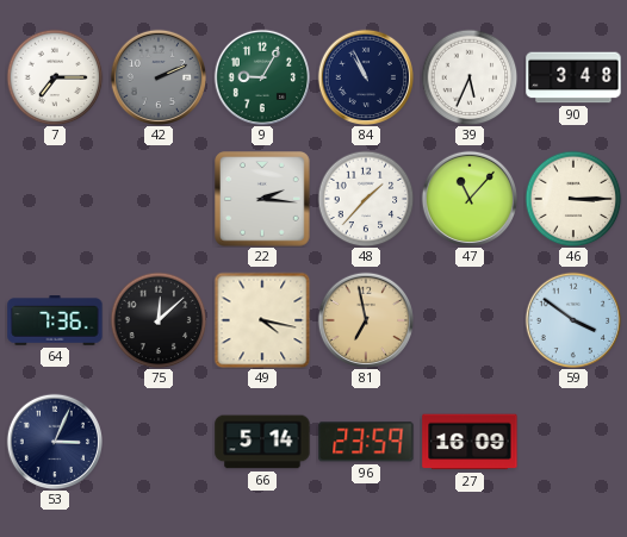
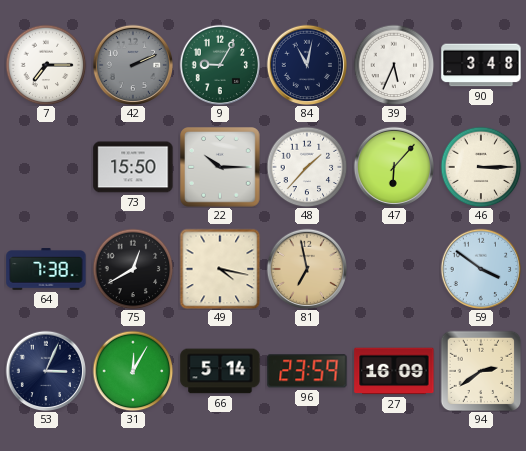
84: 10:56 -> 11:02
73: none -> 15:50
22: 2:16 -> 10:15
47: 11:07 -> 6:07
64: 7:36 -> 7:38
75: 12:08 -> 12:40
31: none -> 12:05
94: none -> 2:39
